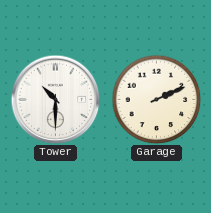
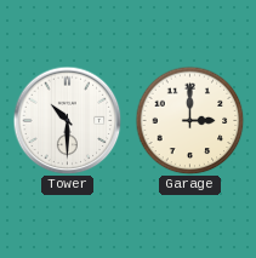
Garage: 2:11 -> 3:00
